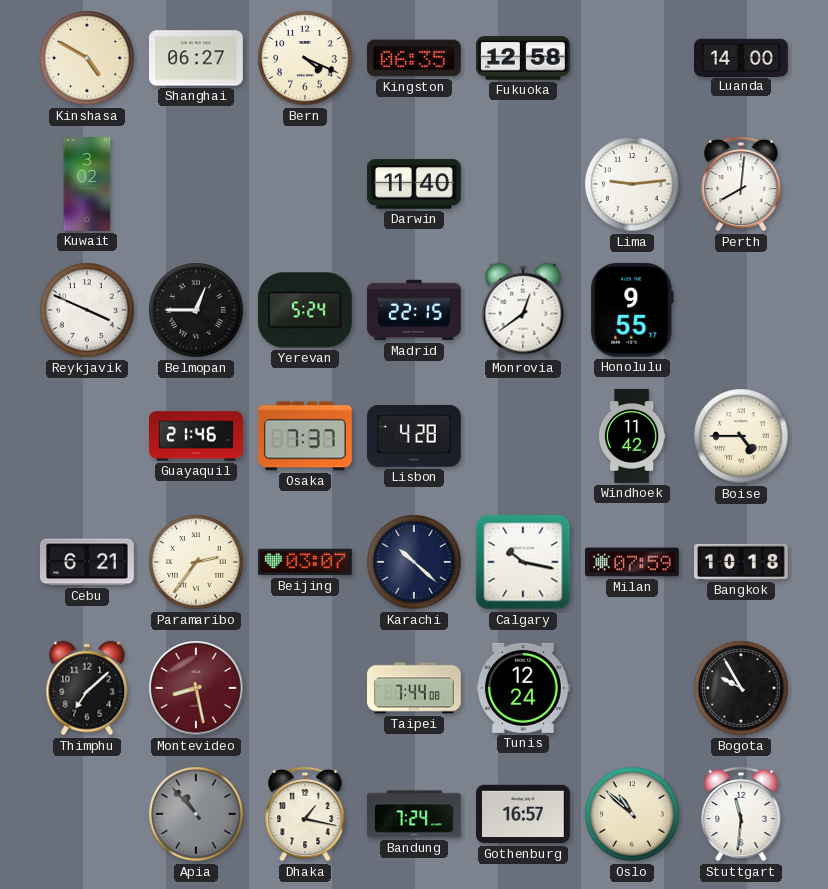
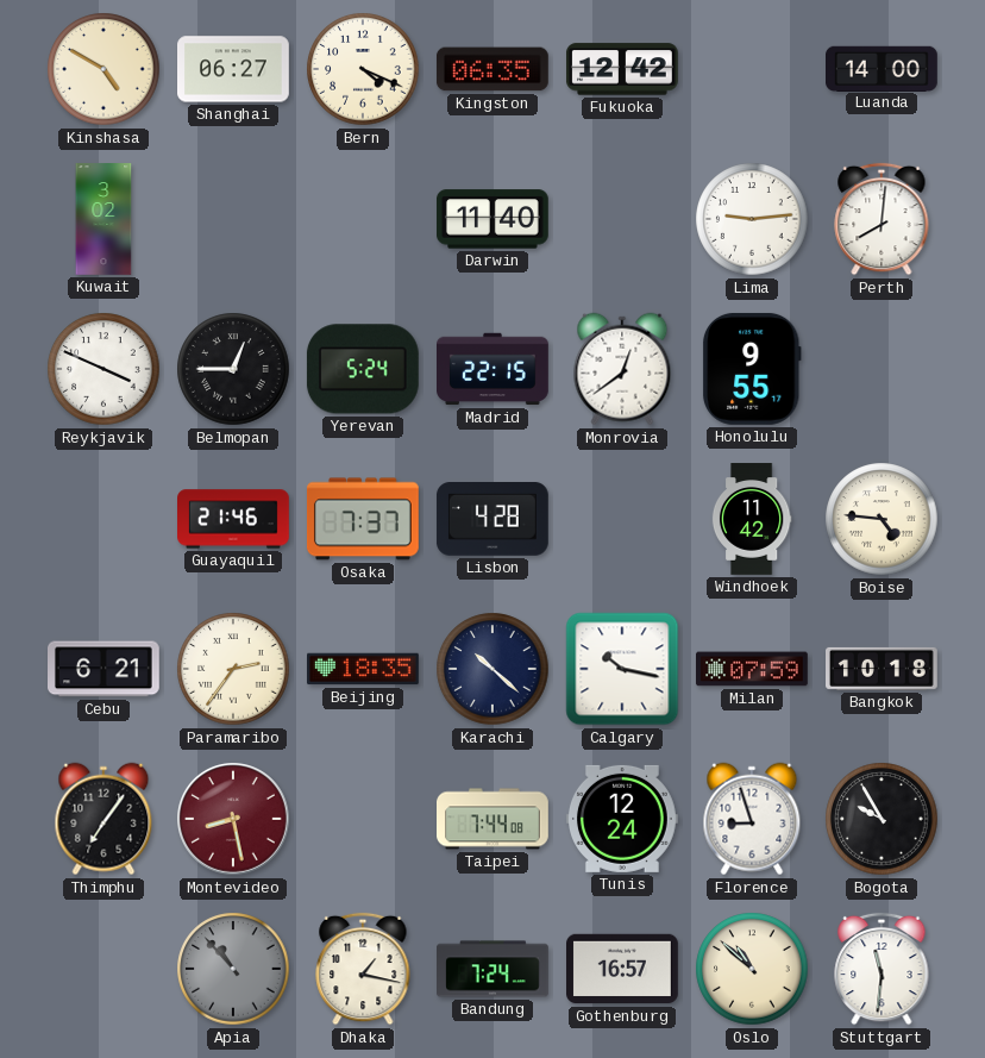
Fukuoka: 12:58 -> 12:42
Boise: 4:45 -> 4:46
Beijing: 03:07 -> 18:35
Thimphu: 7:08 -> 7:06
Florence: none -> 8:57
